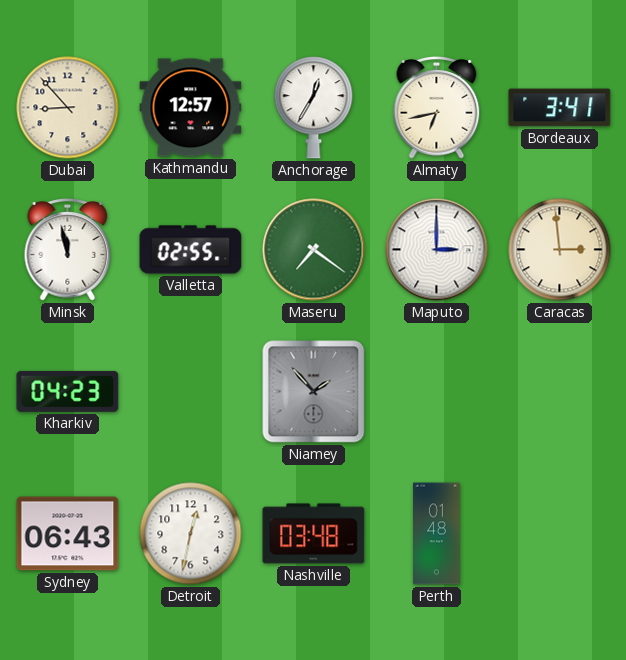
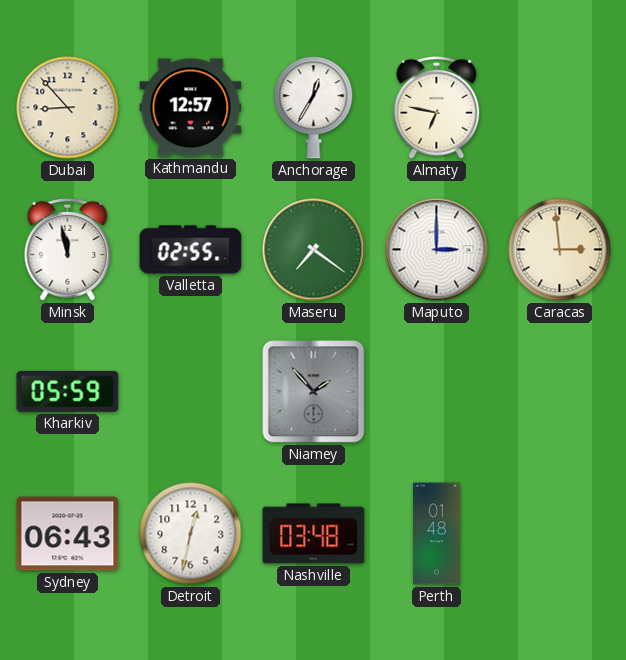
Almaty: 6:43 -> 6:47
Bordeaux: 3:41 -> none
Kharkiv: 04:23 -> 05:59
